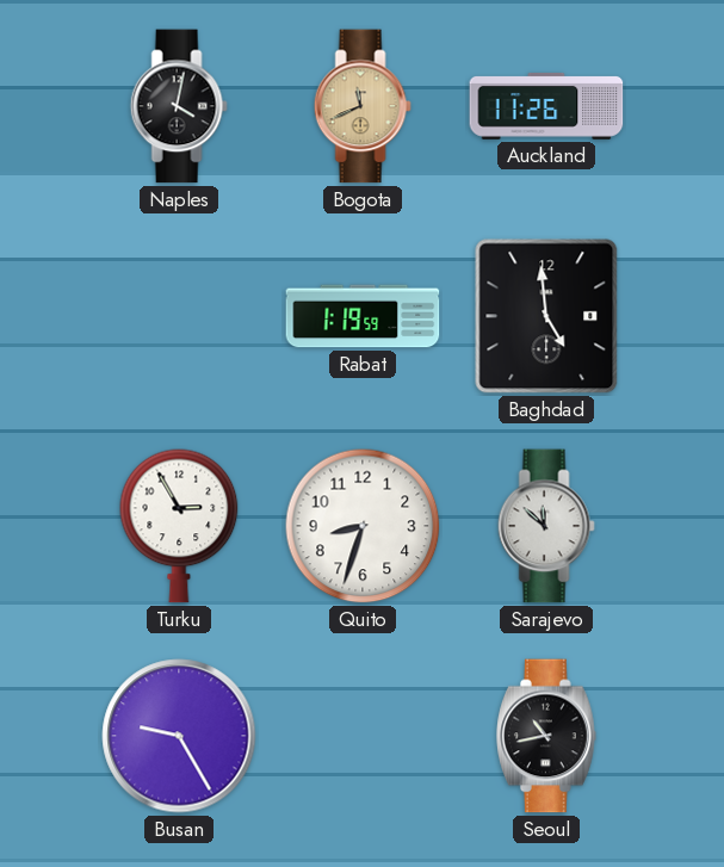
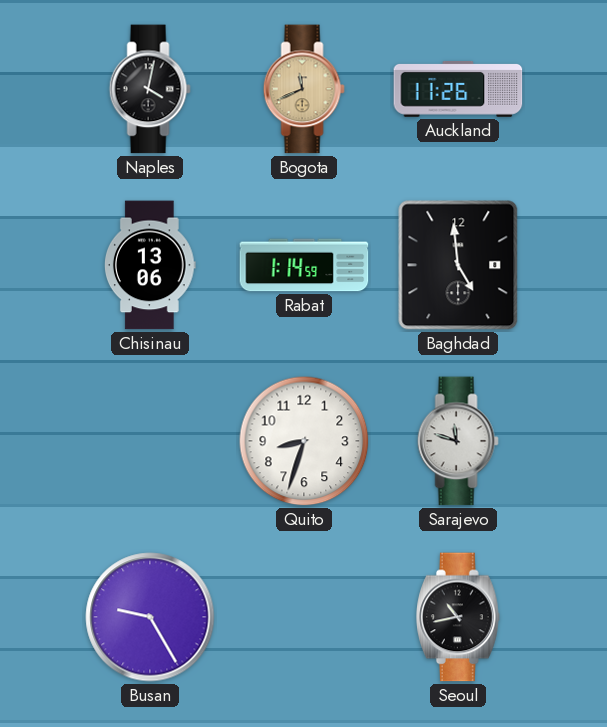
Chisinau: none -> 13:06
Rabat: 1:19 -> 1:14
Turku: 2:55 -> none
Sarajevo: 11:52 -> 11:48
